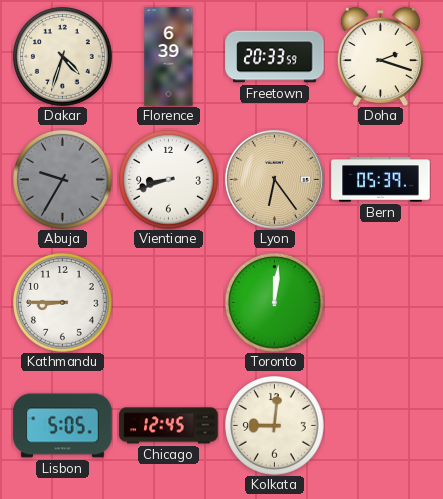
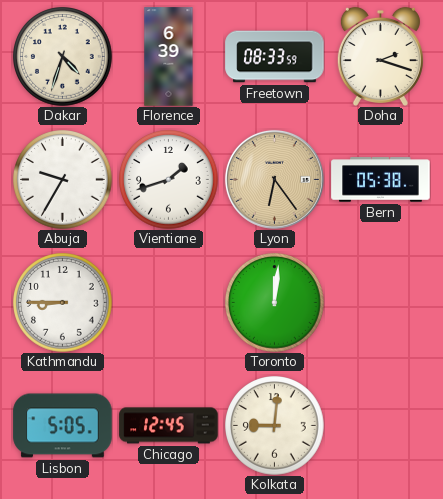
Freetown: 20:33 -> 08:33
Abuja dial: grey -> white
Vientiane: 8:42 -> 1:42
Bern: 05:39 -> 05:38
